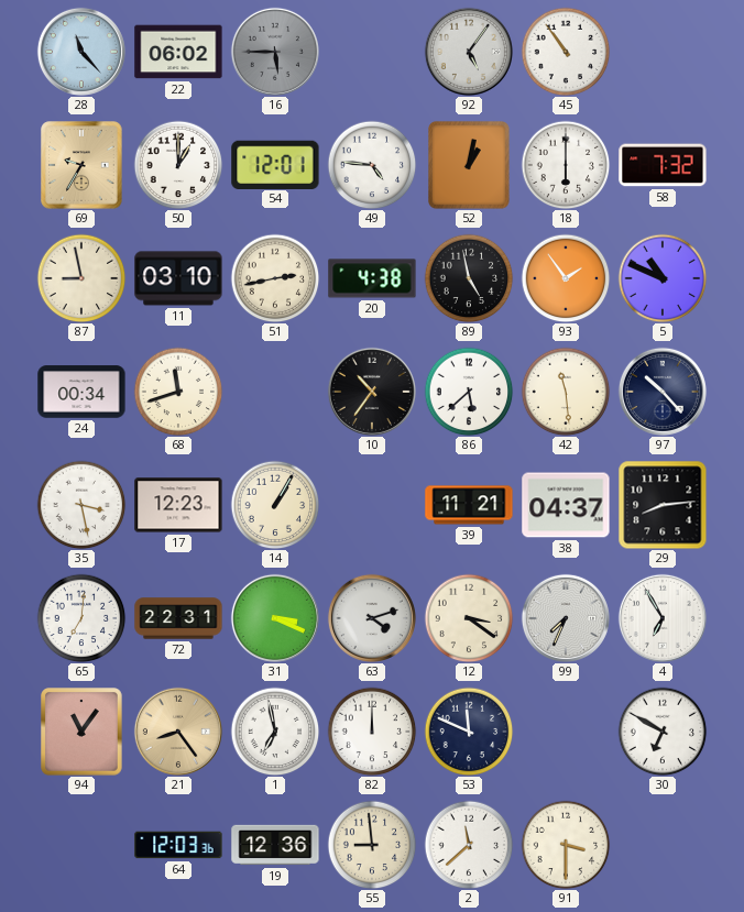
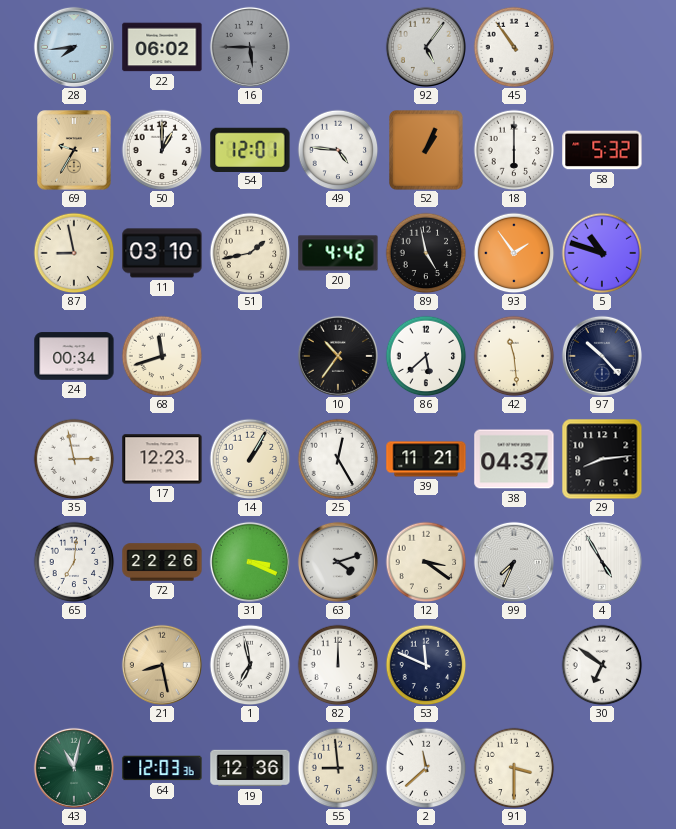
28: 11:23 -> 7:44
52: 1:02 -> 1:04
58: 7:32 -> 5:32
51: 2:43 -> 1:43
20: 4:38 -> 4:42
5: 10:49 -> 10:48
35: 3:28 -> 2:58
25: none -> 12:25
72: 22:31 -> 22:26
4: 6:55 -> 4:55
94: 11:06 -> none
21: 8:24 -> 8:28
30: 6:50 -> 6:51
43: none -> 11:02
